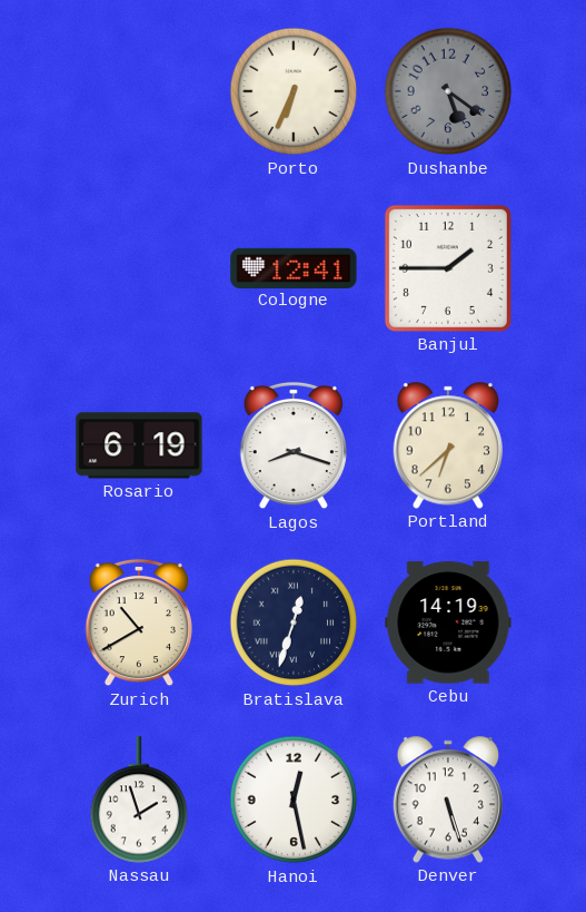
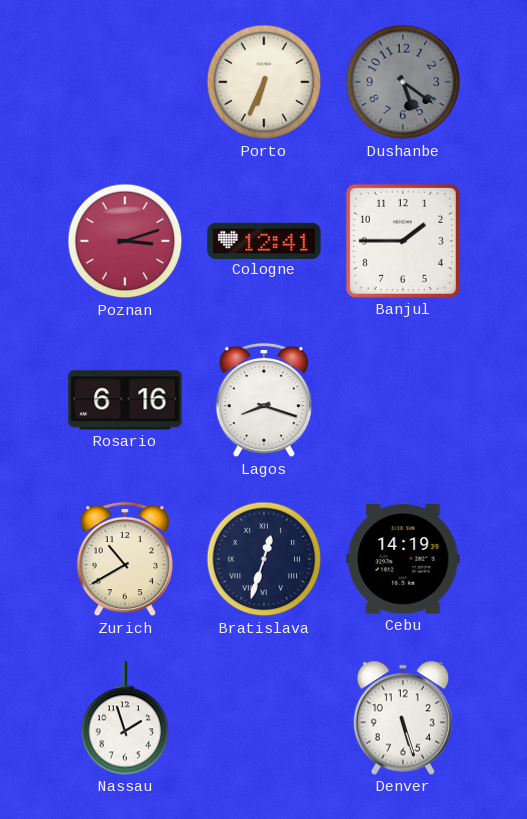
Poznan: none -> 3:12
Rosario: 6:19 -> 6:16
Portland: 6:38 -> none
Hanoi: 12:28 -> none
